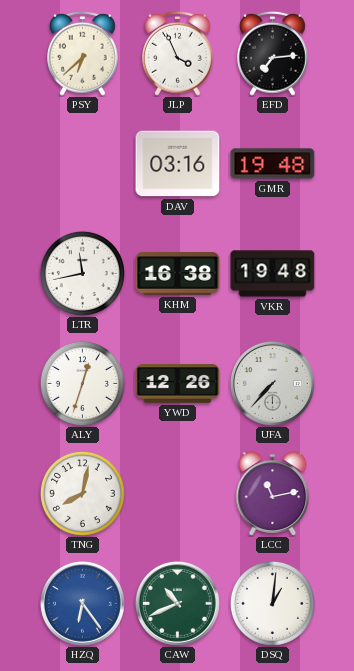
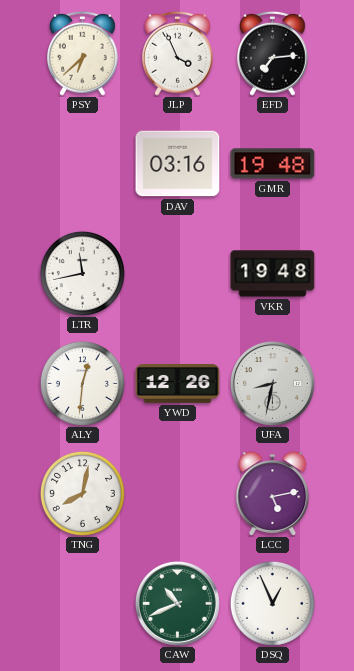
KHM: 16:38 -> none
ALY: 12:33 -> 12:31
UFA: 7:37 -> 8:32
LCC: 11:13 -> 5:13
HZQ: 6:24 -> none
DSQ: 1:01 -> 12:56
